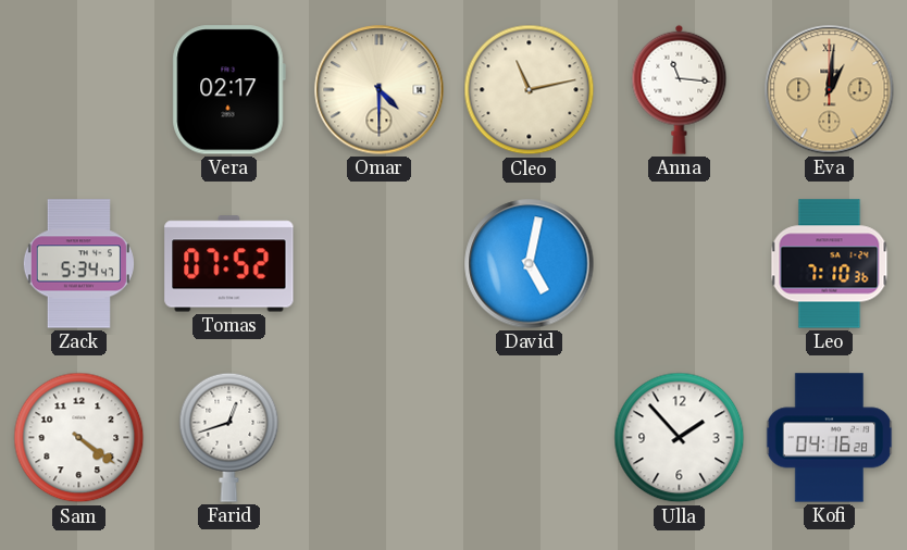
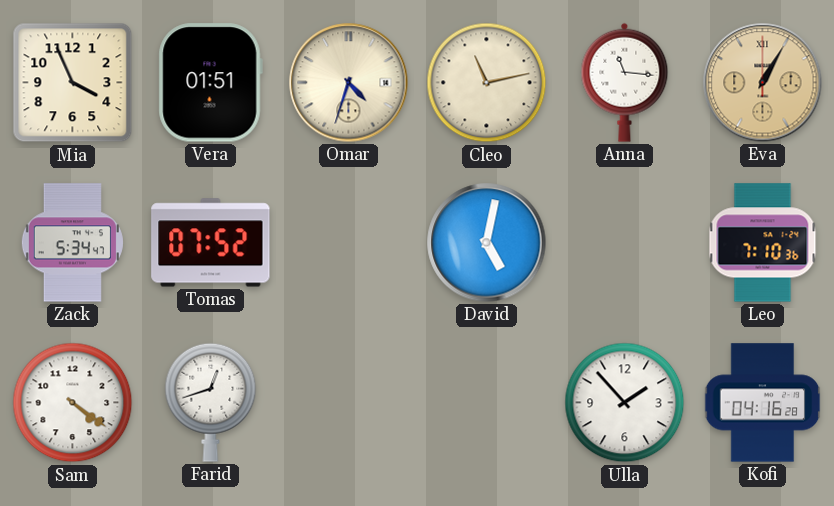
Mia: none -> 3:56
Vera: 02:17 -> 01:51
Omar: 4:30 -> 4:33
Eva: 1:01 -> 1:05
